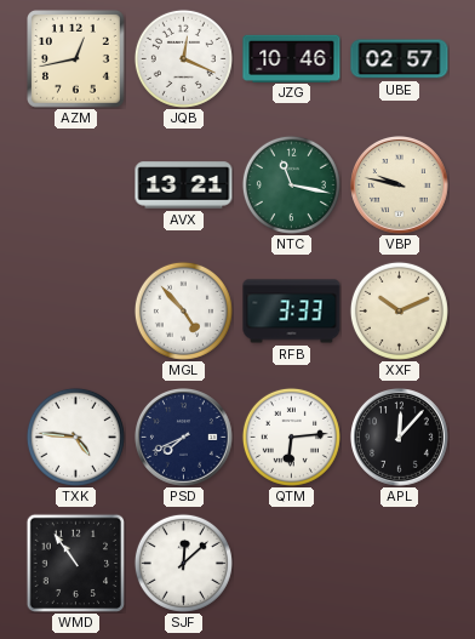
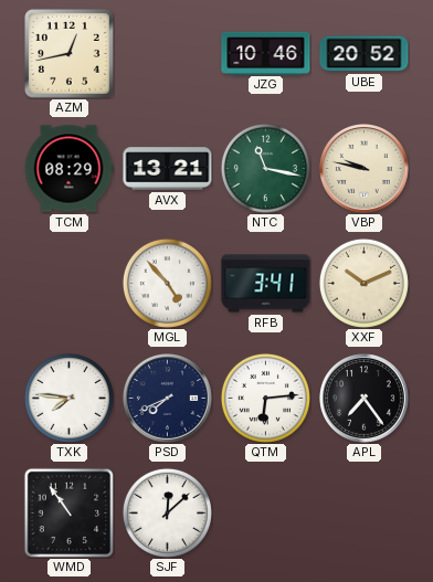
JQB: 12:19 -> none
UBE: 02:57 -> 20:52
TCM: none -> 08:29
RFB: 3:33 -> 3:41
TXK: 4:46 -> 7:46
APL: 12:07 -> 7:24
